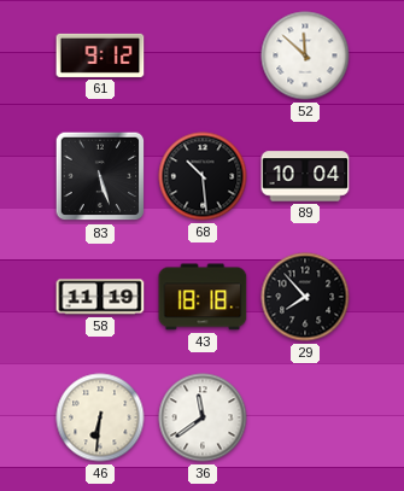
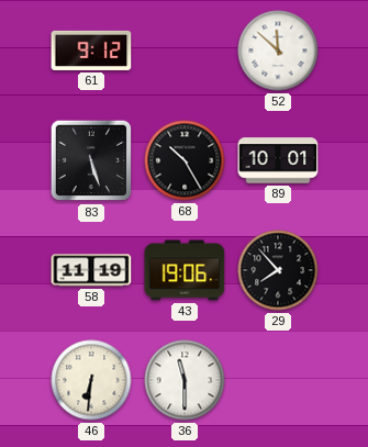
68: 10:29 -> 10:25
89: 10:04 -> 10:01
43: 18:18 -> 19:06
36: 11:39 -> 11:30
